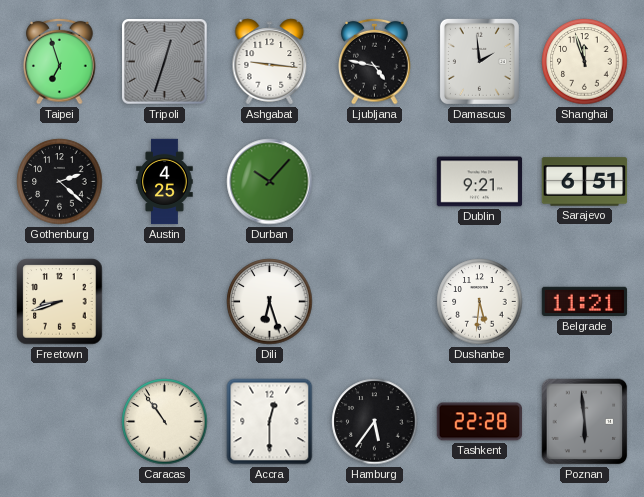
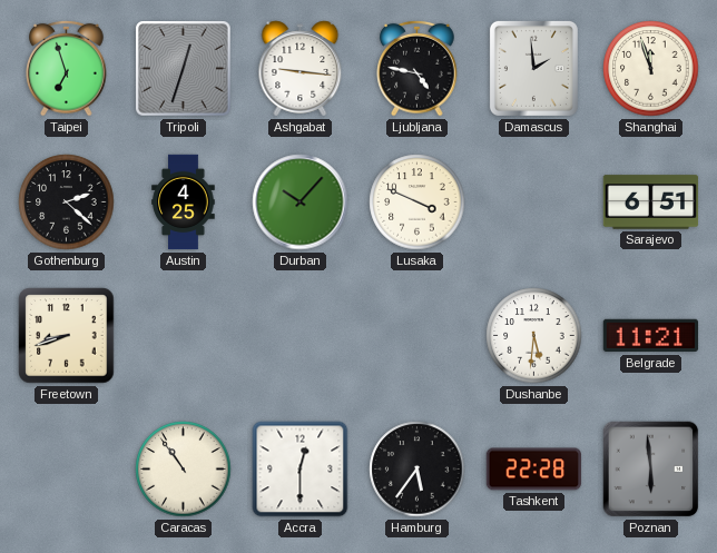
Lusaka: none -> 3:49
Dublin: 9:21 -> none
Dili: 6:27 -> none
